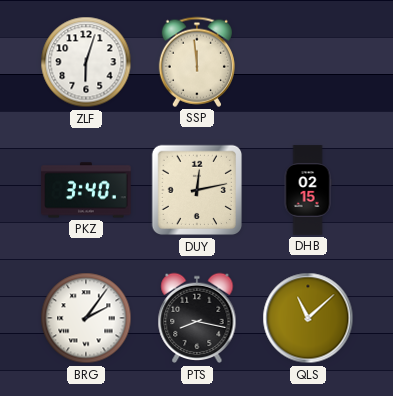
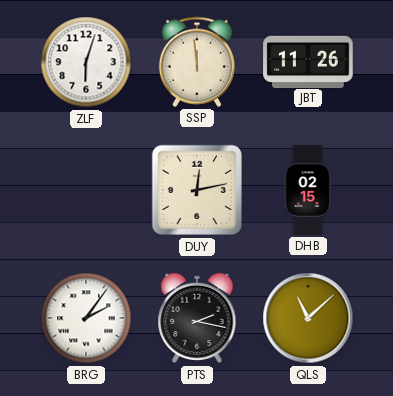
JBT: none -> 11:26
PKZ: 3:40 -> none
PTS: 8:17 -> 2:17
